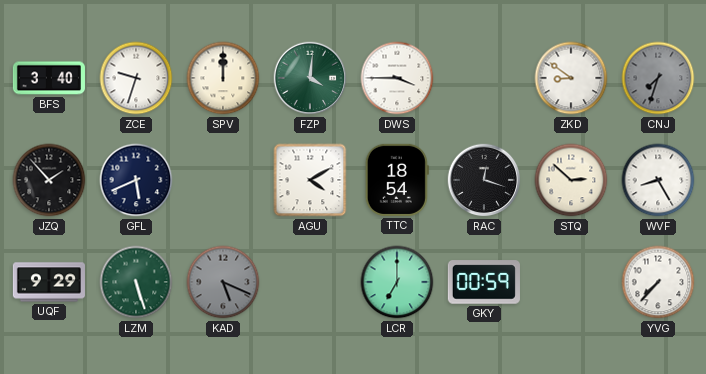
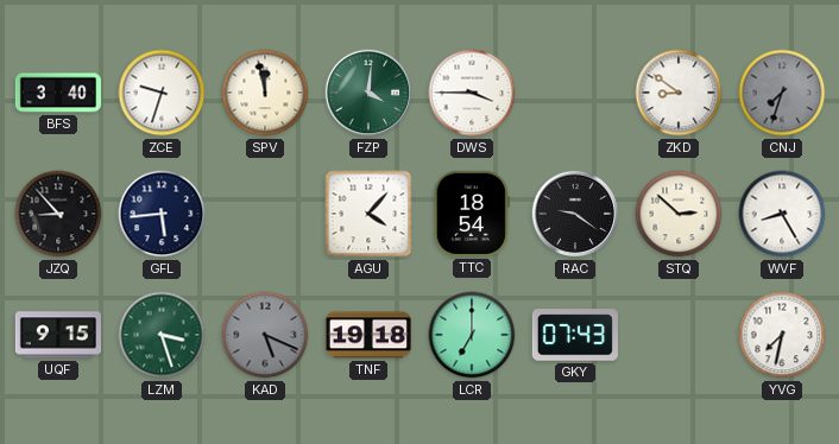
SPV: 12:00 -> 11:58
JZQ: 1:53 -> 8:53
GFL: 5:41 -> 5:44
AGU: 4:10 -> 4:07
RAC: 12:18 -> 9:21
UQF: 9:29 -> 9:15
LZM: 5:27 -> 3:27
TNF: none -> 19:18
GKY: 00:59 -> 07:43
YVG: 7:37 -> 7:32
